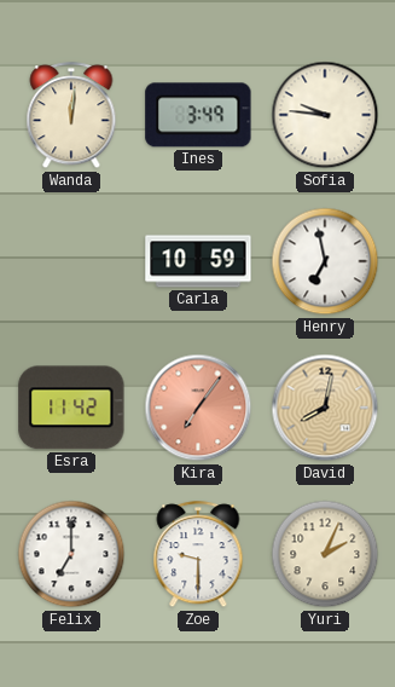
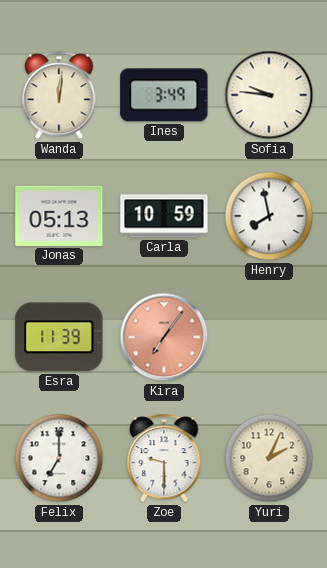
Jonas: none -> 05:13
Henry: 6:58 -> 7:58
Esra: 11:42 -> 11:39
David: 8:02 -> none
